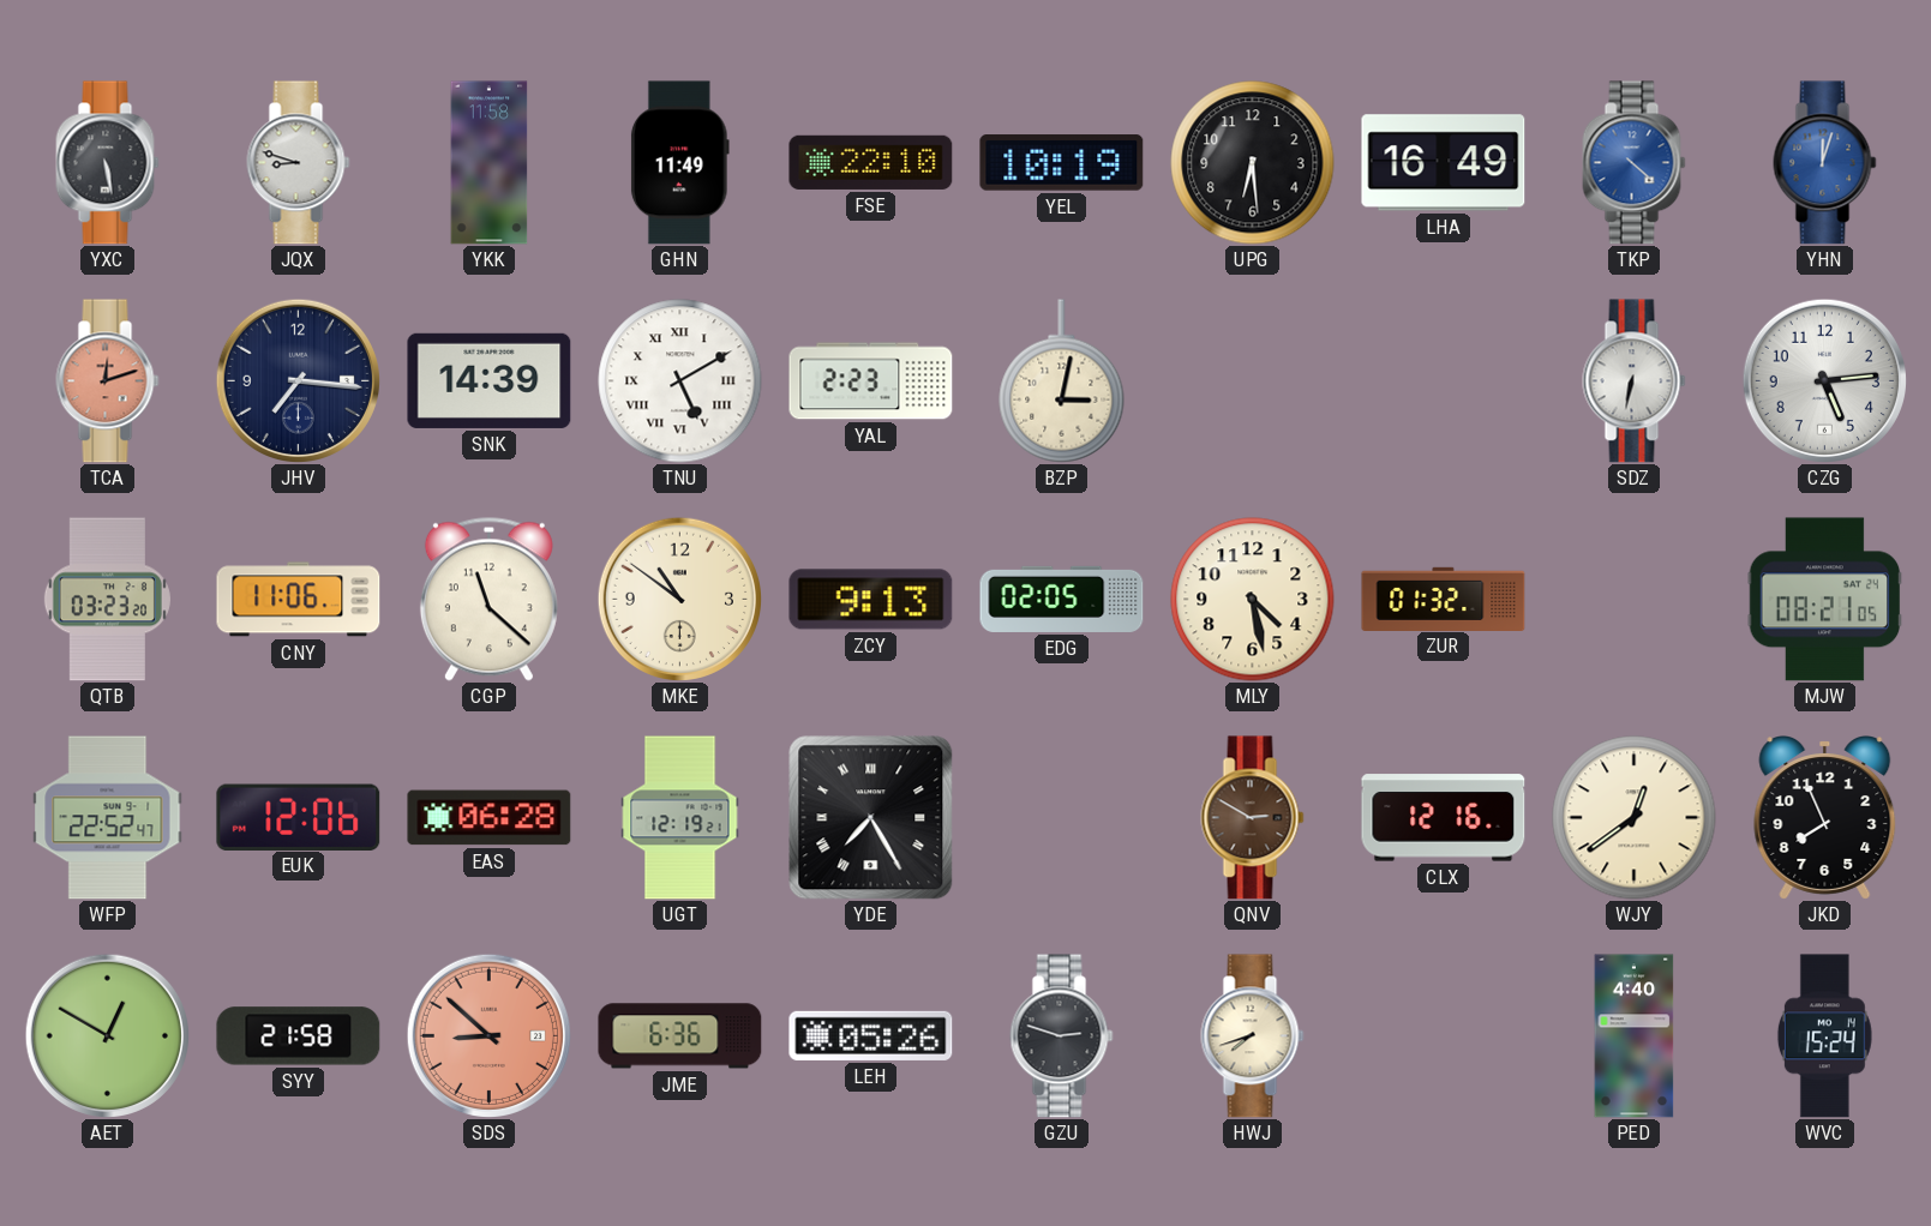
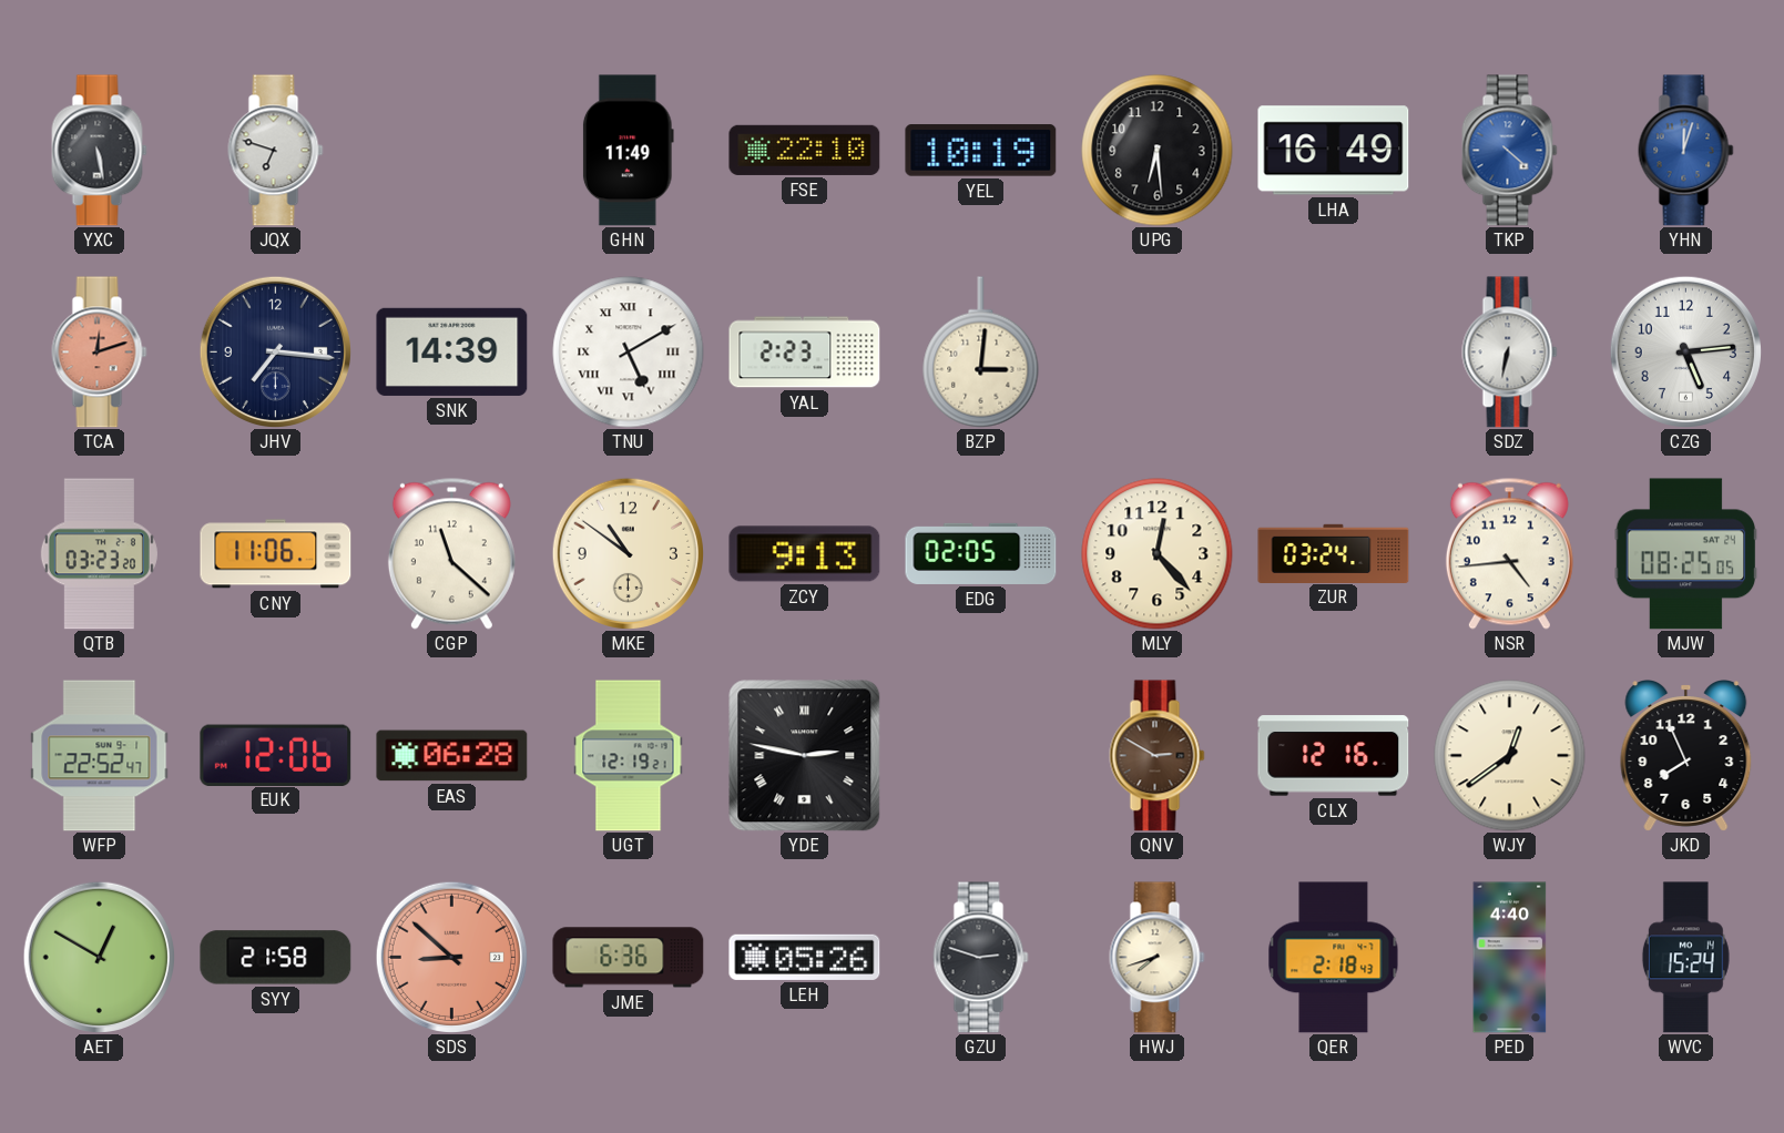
JQX: 8:48 -> 6:48
YKK: 11:58 -> none
BZP: 3:02 -> 3:01
MLY: 4:28 -> 12:23
ZUR: 01:32 -> 03:24
NSR: none -> 4:44
MJW: 08:21 -> 08:25
YDE: 7:25 -> 2:47
QER: none -> 2:18
